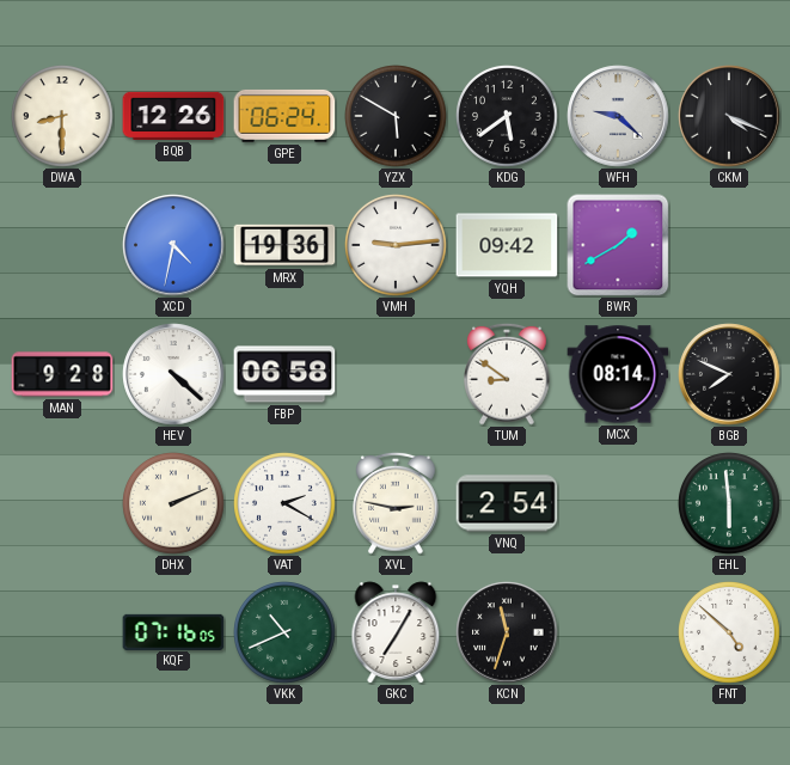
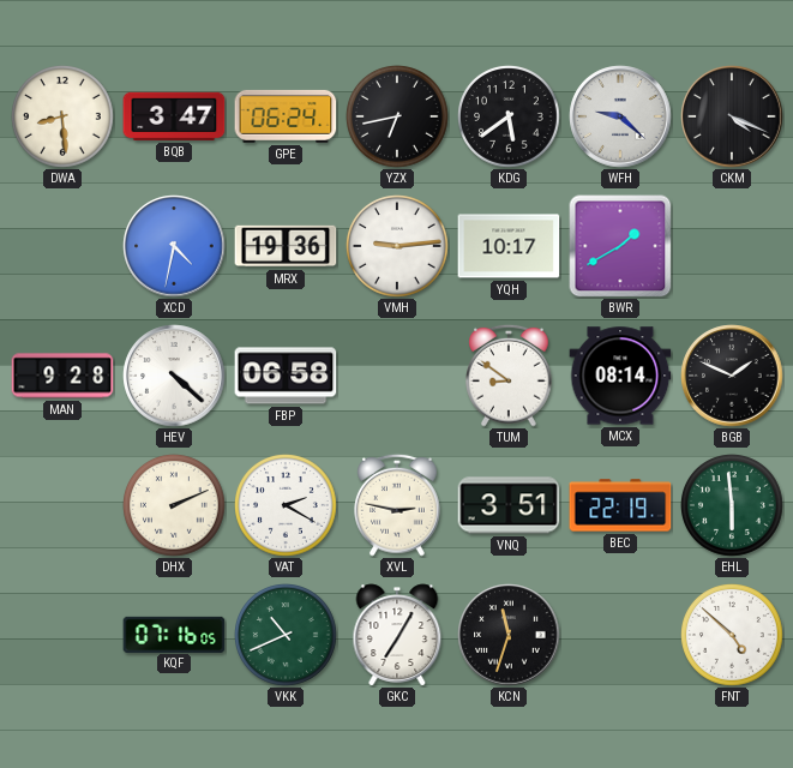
DWA: 8:30 -> 8:29
BQB: 12:26 -> 3:47
YZX: 5:50 -> 6:43
YQH: 09:42 -> 10:17
BGB: 7:49 -> 1:49
VNQ: 2:54 -> 3:51
BEC: none -> 22:19
